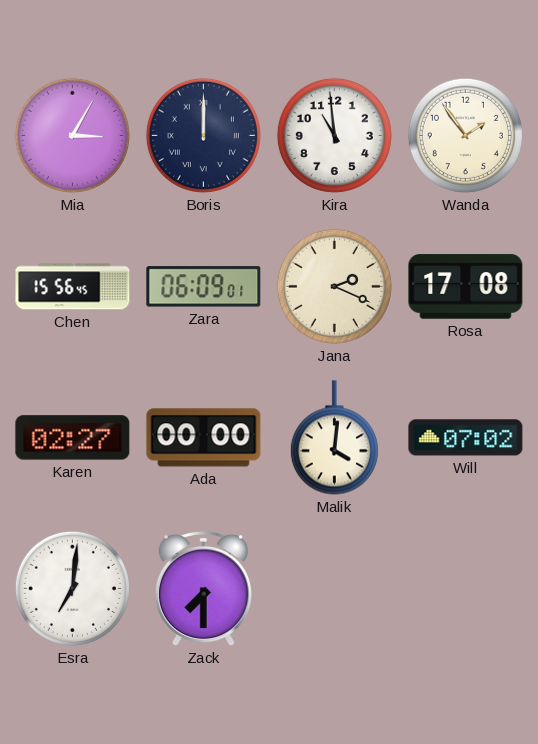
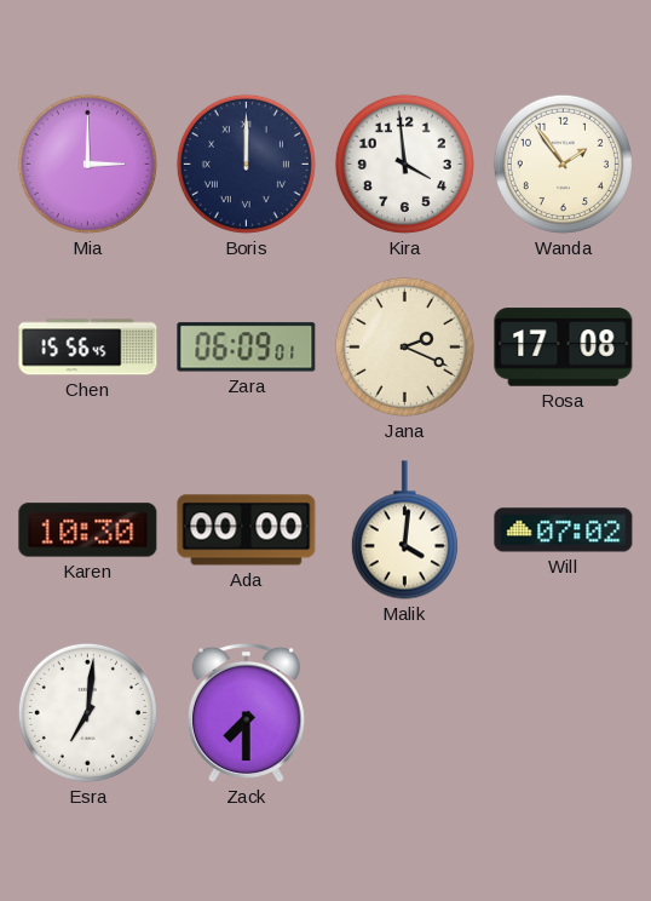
Mia: 3:05 -> 3:00
Kira: 10:59 -> 3:59
Karen: 02:27 -> 10:30
